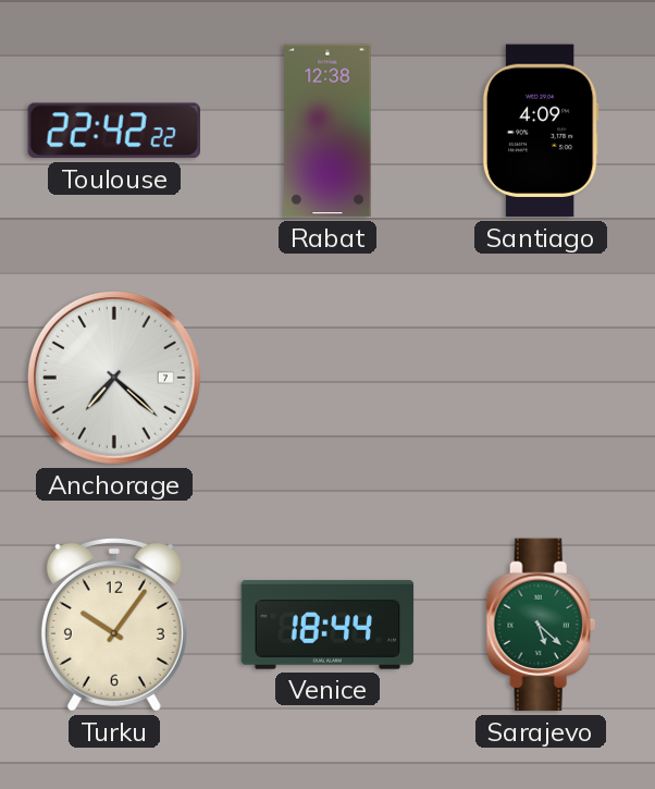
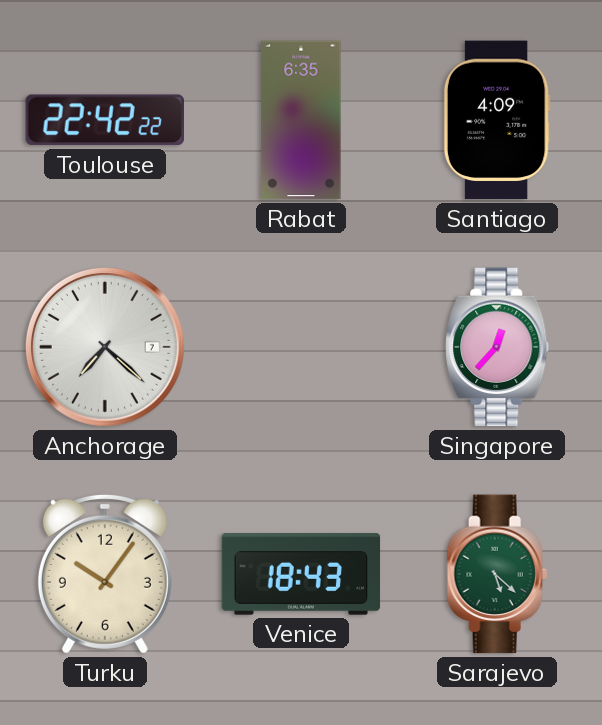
Rabat: 12:38 -> 6:35
Singapore: none -> 12:37
Venice: 18:44 -> 18:43
